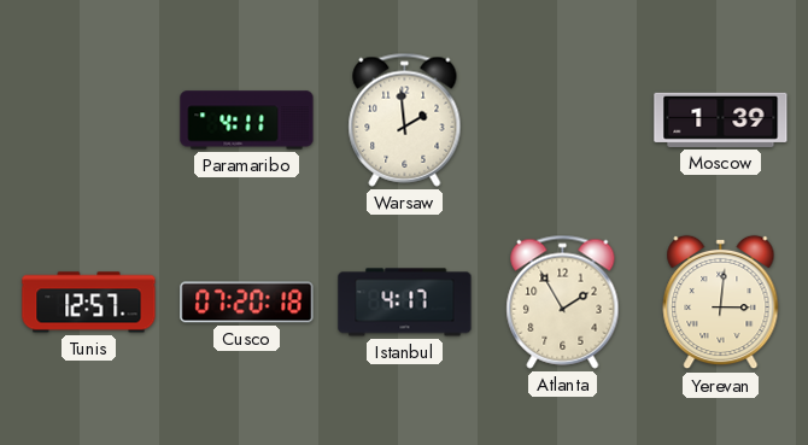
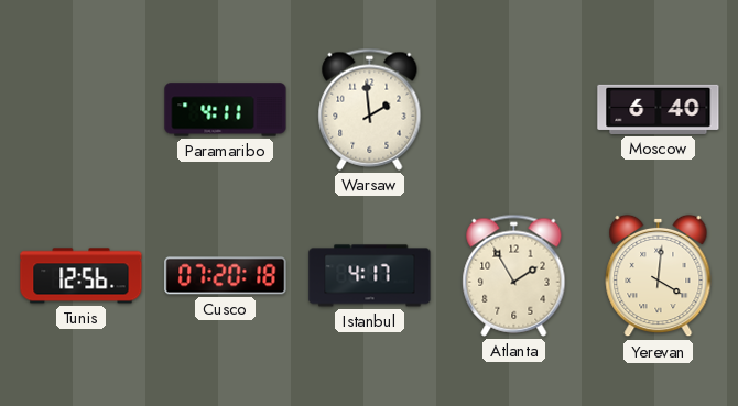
Moscow: 1:39 -> 6:40
Tunis: 12:57 -> 12:56
Yerevan: 3:01 -> 4:01
